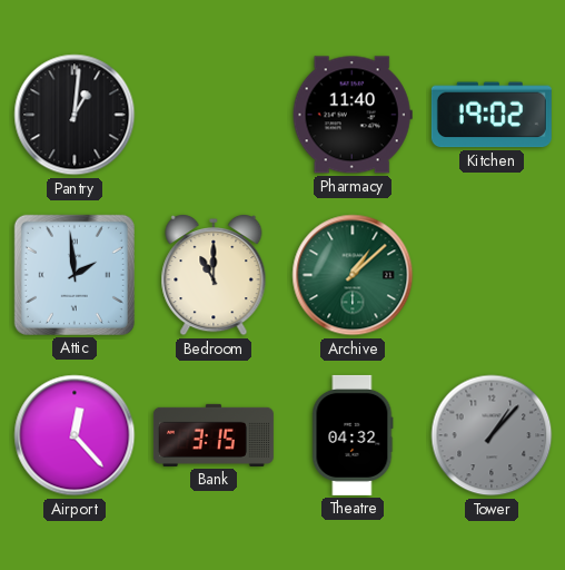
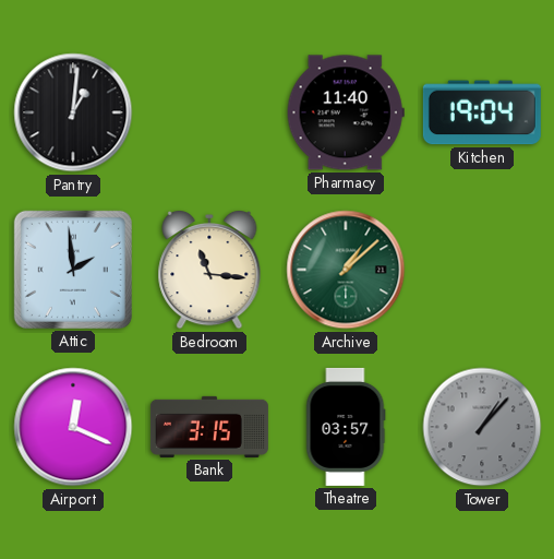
Kitchen: 19:02 -> 19:04
Bedroom: 11:00 -> 11:16
Airport: 12:23 -> 12:19
Theatre: 04:32 -> 03:57
